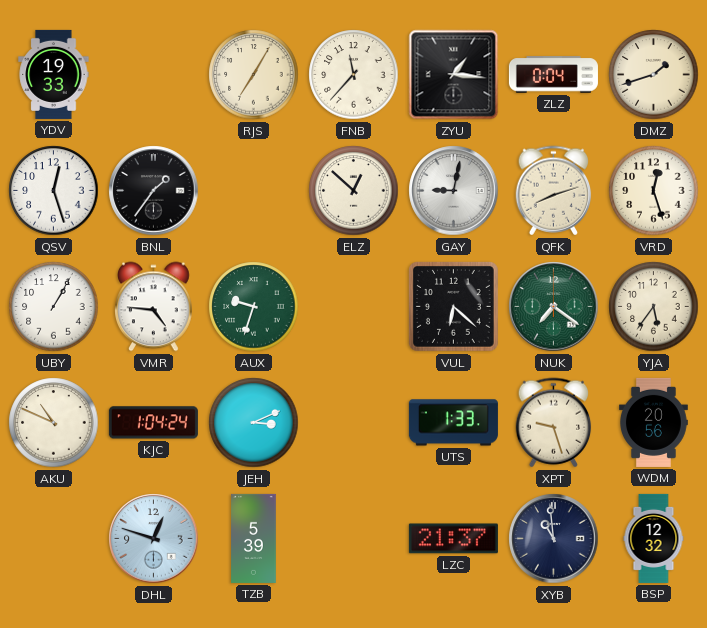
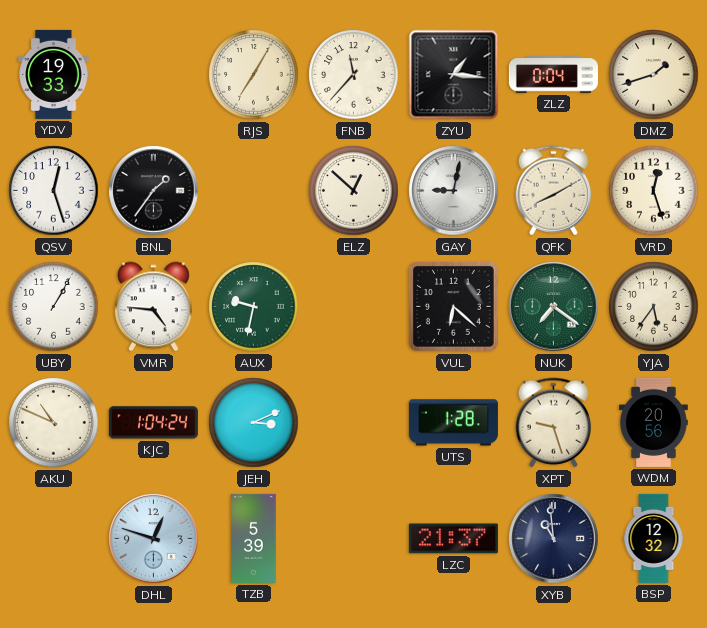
QFK: 8:12 -> 8:10
AUX: 9:33 -> 9:32
UTS: 1:33 -> 1:28
